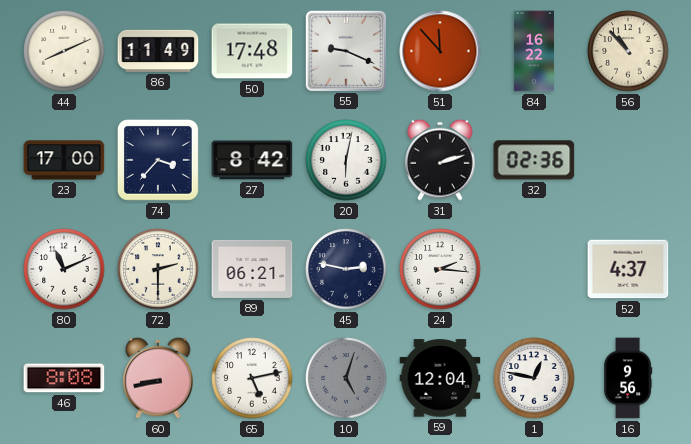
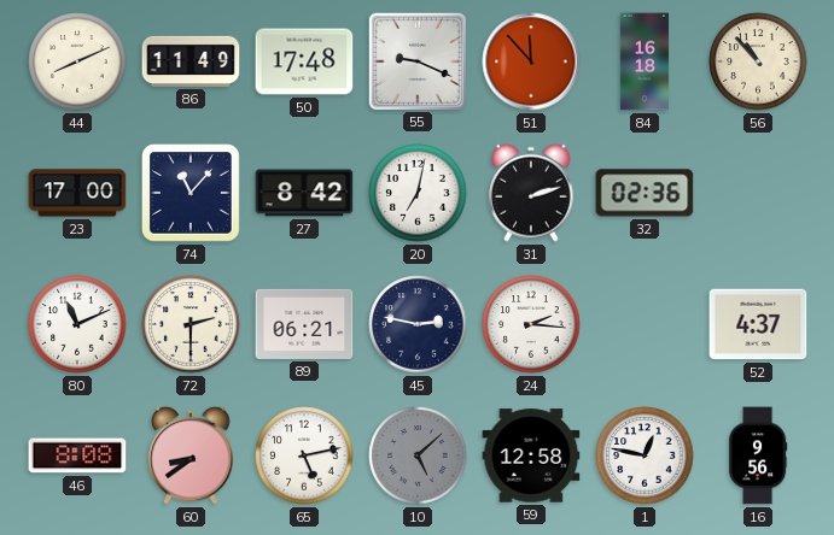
84: 16:22 -> 16:18
74: 3:37 -> 11:07
20: 6:02 -> 7:02
60: 8:43 -> 8:39
10: 5:03 -> 5:08
59: 12:04 -> 12:58
